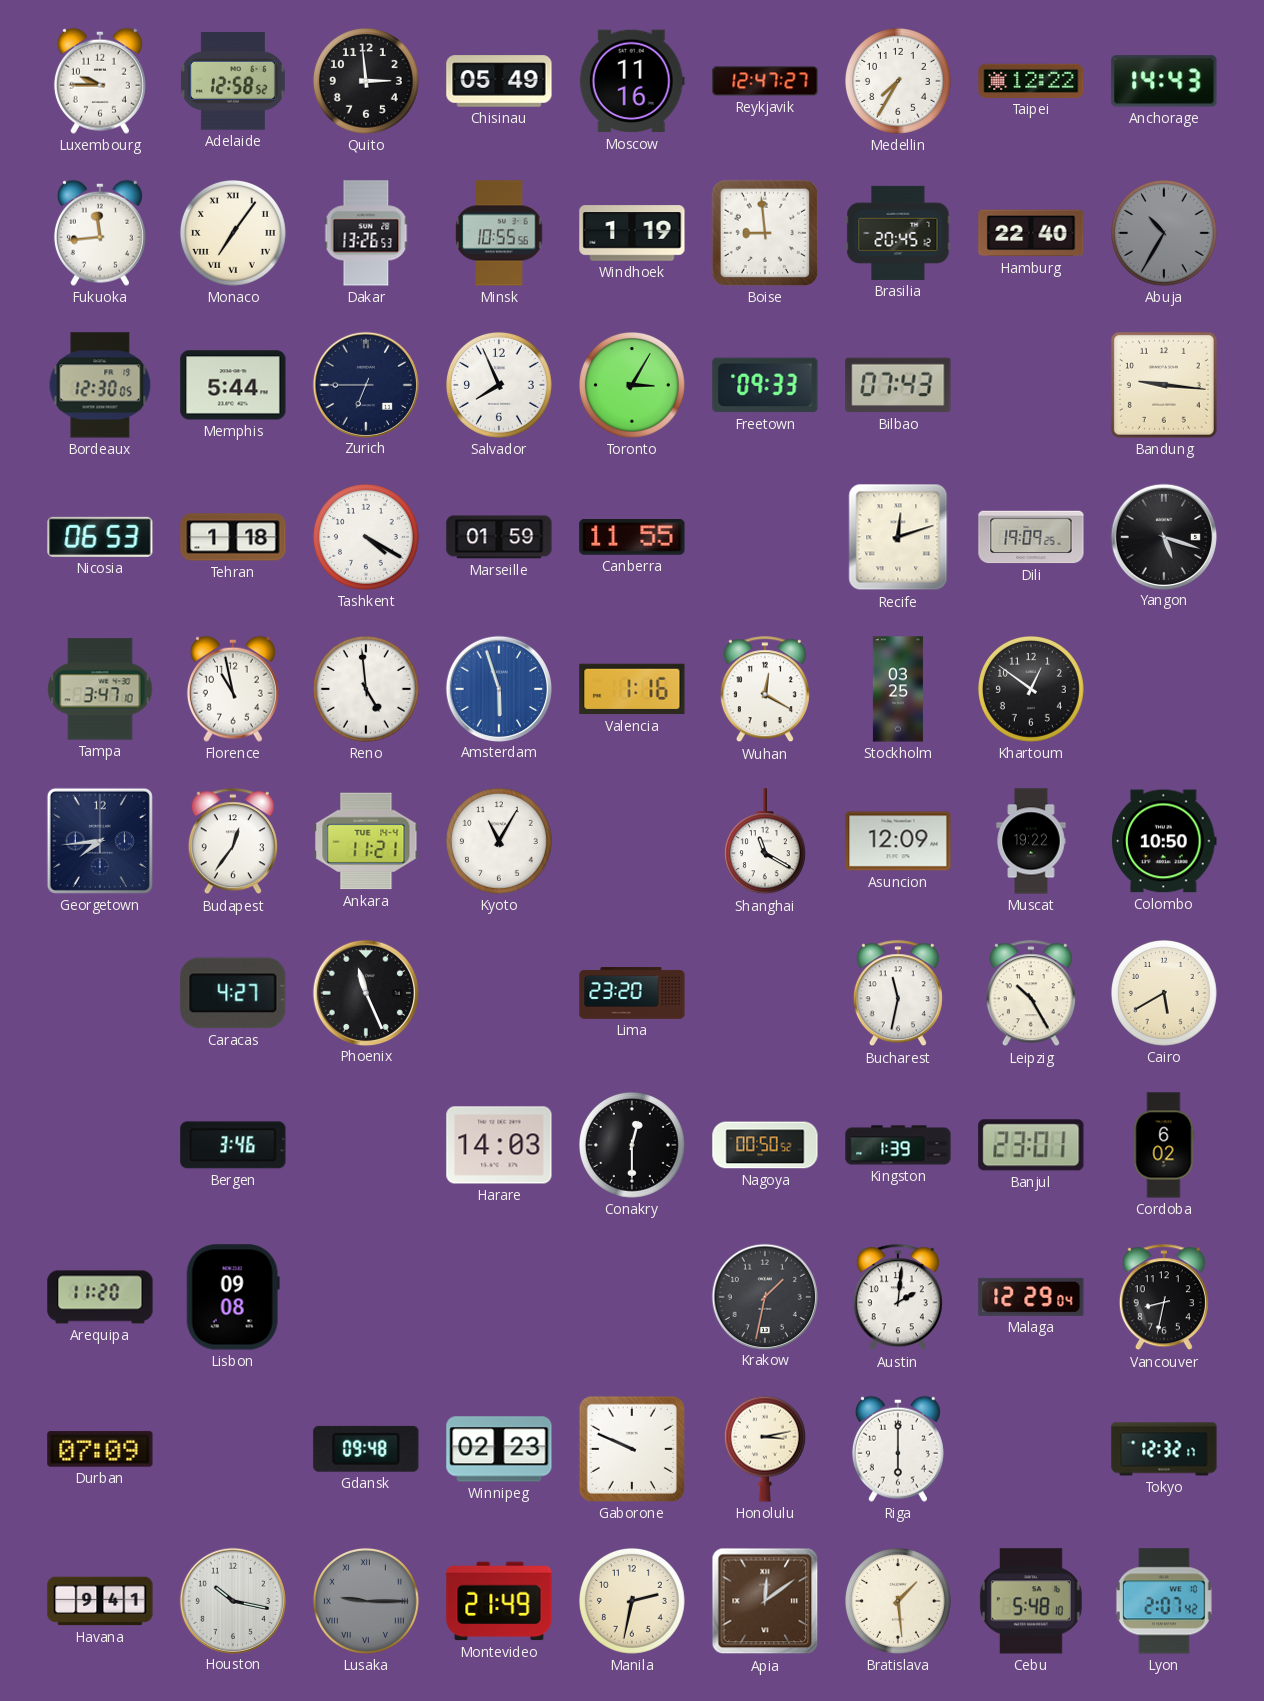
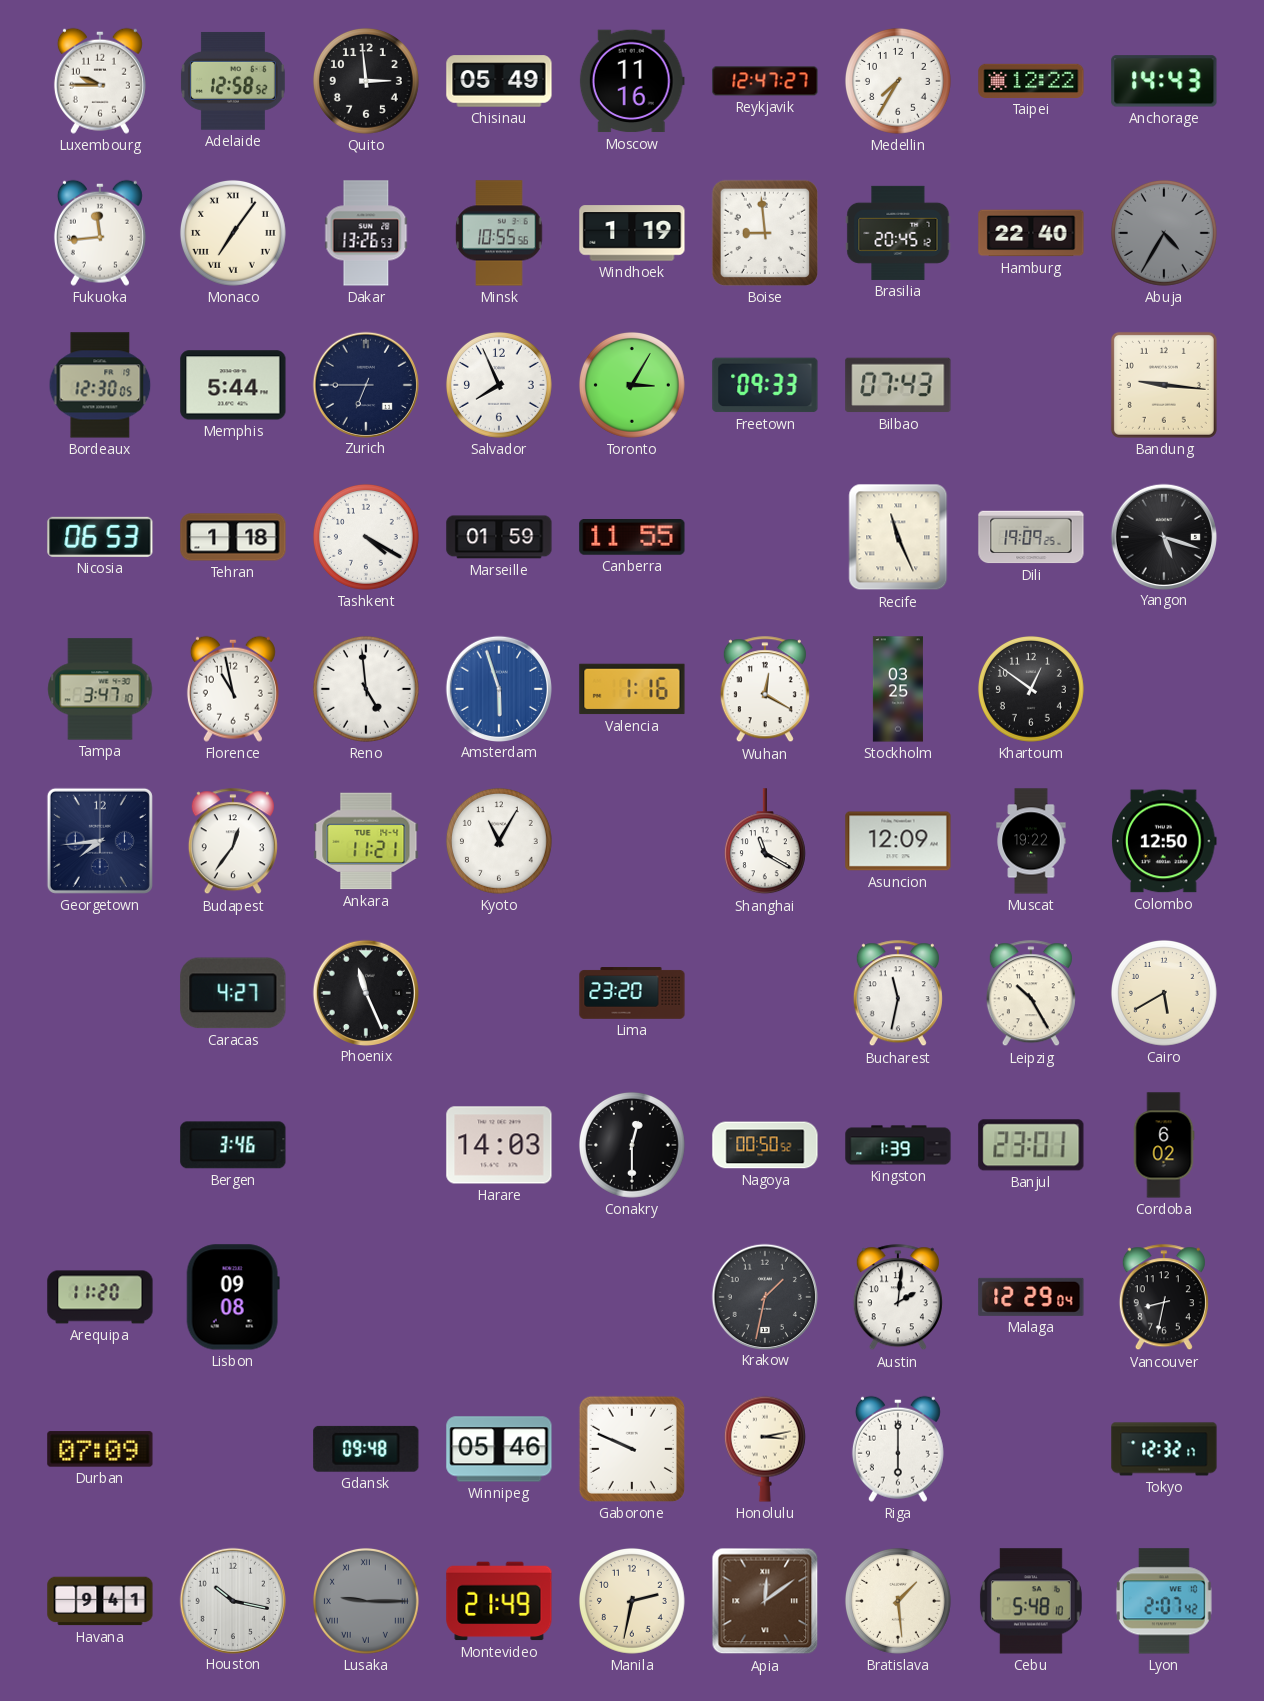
Abuja: 10:35 -> 4:35
Recife: 12:12 -> 11:26
Colombo: 10:50 -> 12:50
Winnipeg: 02:23 -> 05:46
